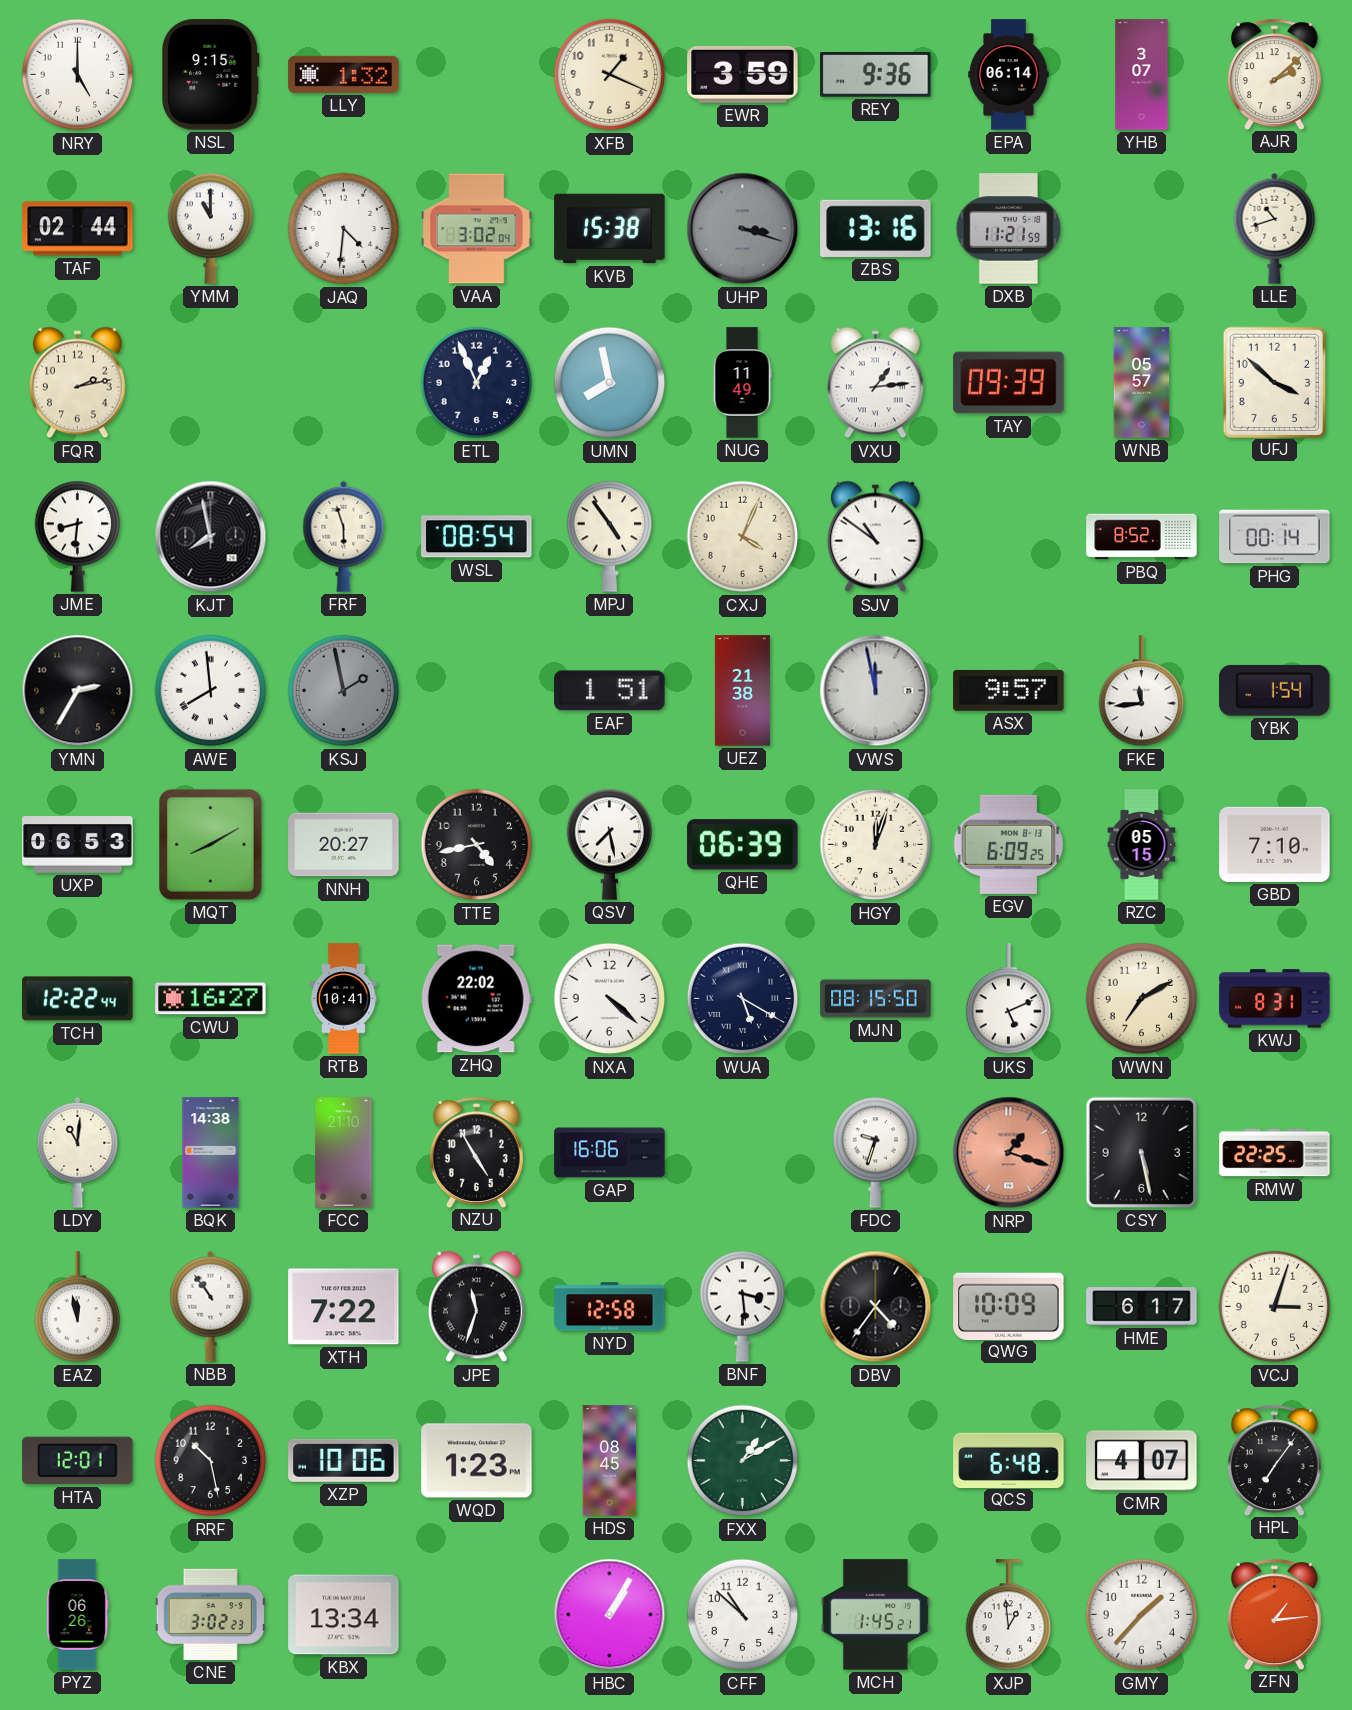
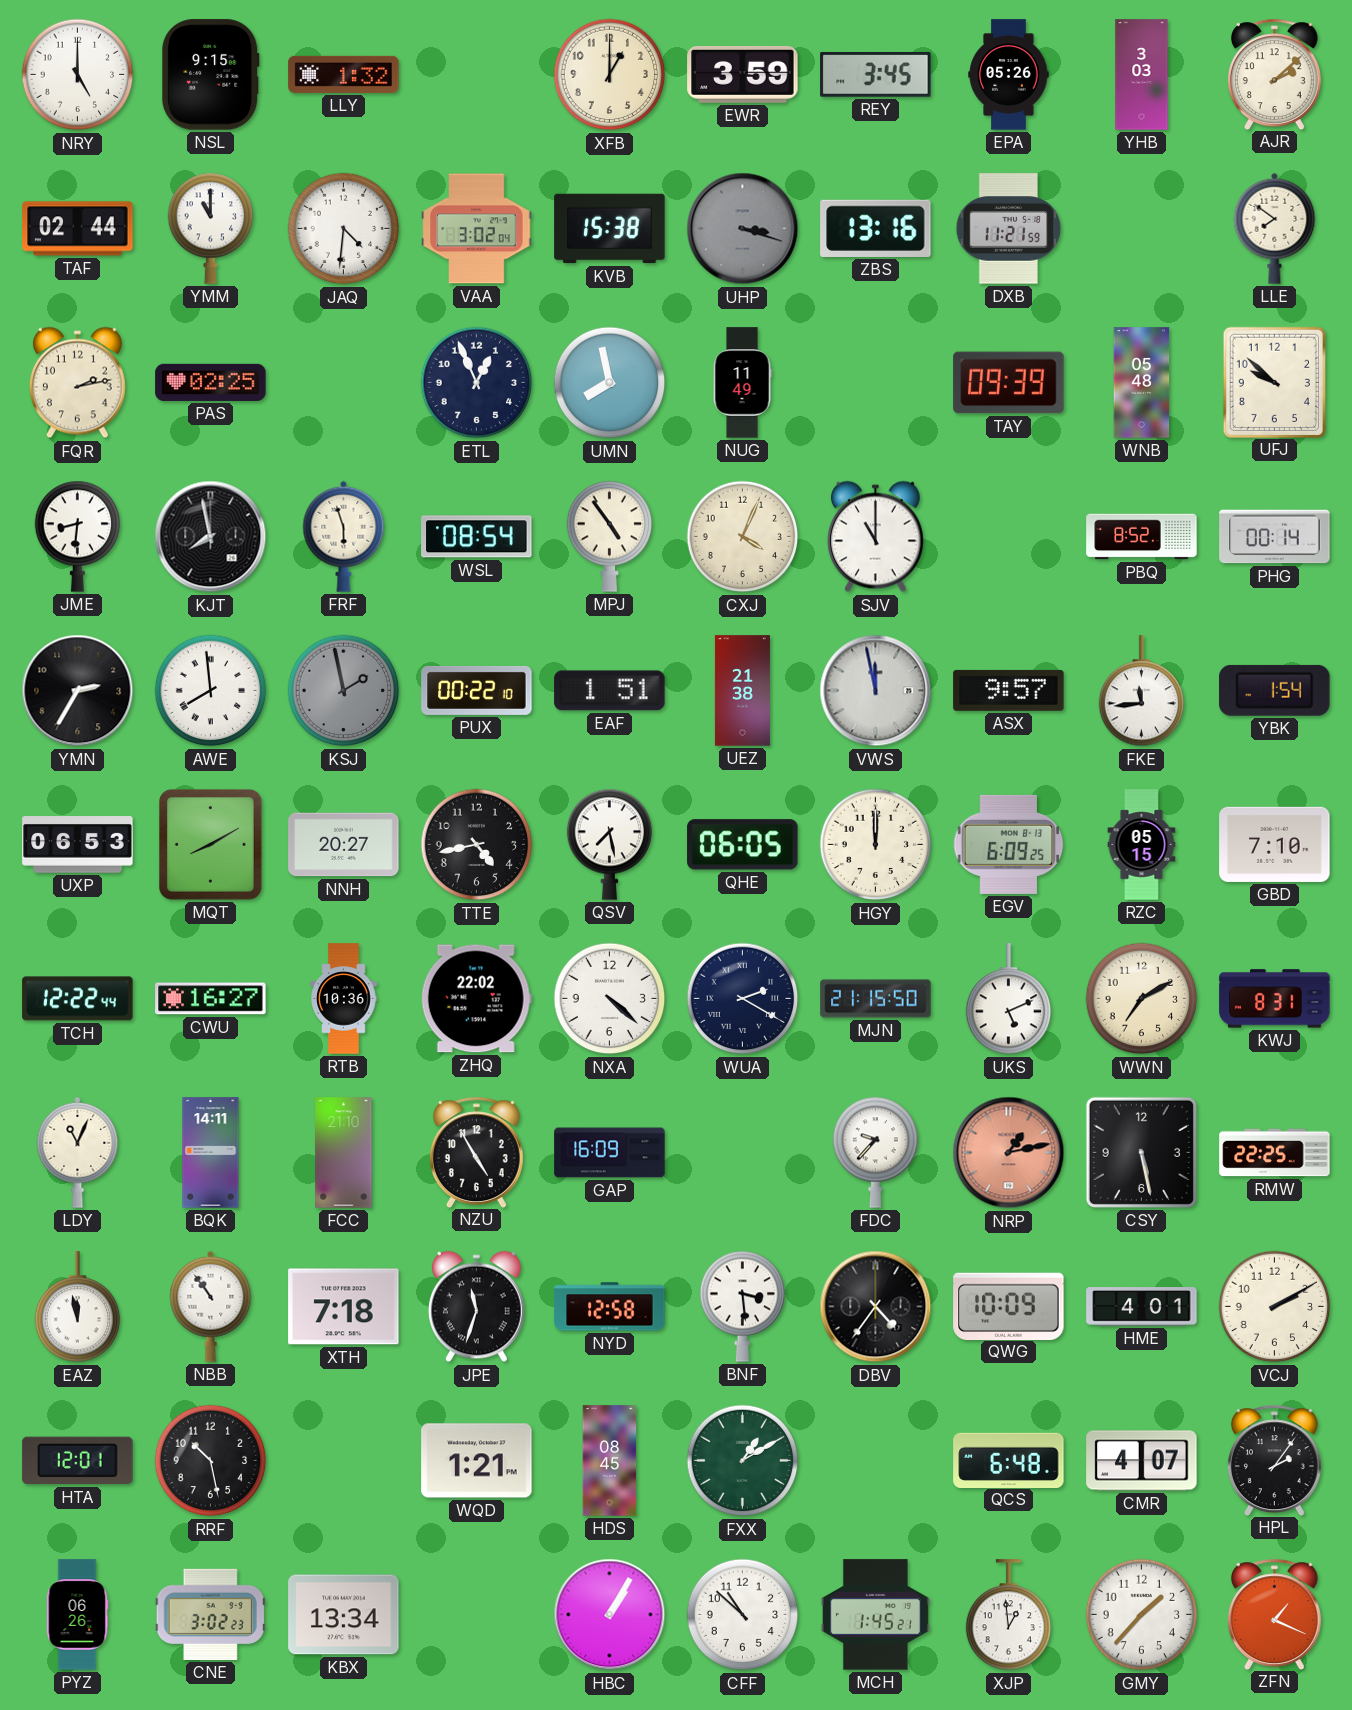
XFB: 1:19 -> 1:00
REY: 9:36 -> 3:45
EPA: 06:14 -> 05:26
YHB: 3:07 -> 3:03
LLE: 10:42 -> 7:51
PAS: none -> 02:25
VXU: 1:14 -> none
WNB: 05:57 -> 05:48
UFJ: 3:52 -> 9:52
SJV: 10:51 -> 11:00
PUX: none -> 00:22
QHE: 06:39 -> 06:05
HGY: 12:03 -> 12:00
RTB: 10:41 -> 10:36
WUA: 5:20 -> 2:20
MJN: 08:15 -> 21:15
LDY: 11:01 -> 11:04
BQK: 14:38 -> 14:11
GAP: 16:06 -> 16:09
FDC: 9:33 -> 9:37
NRP: 1:18 -> 1:13
XTH: 7:22 -> 7:18
HME: 6:17 -> 4:01
VCJ: 3:03 -> 2:10
XZP: 10:06 -> none
WQD: 1:23 -> 1:21
HPL: 7:06 -> 2:06
ZFN: 1:14 -> 1:19
